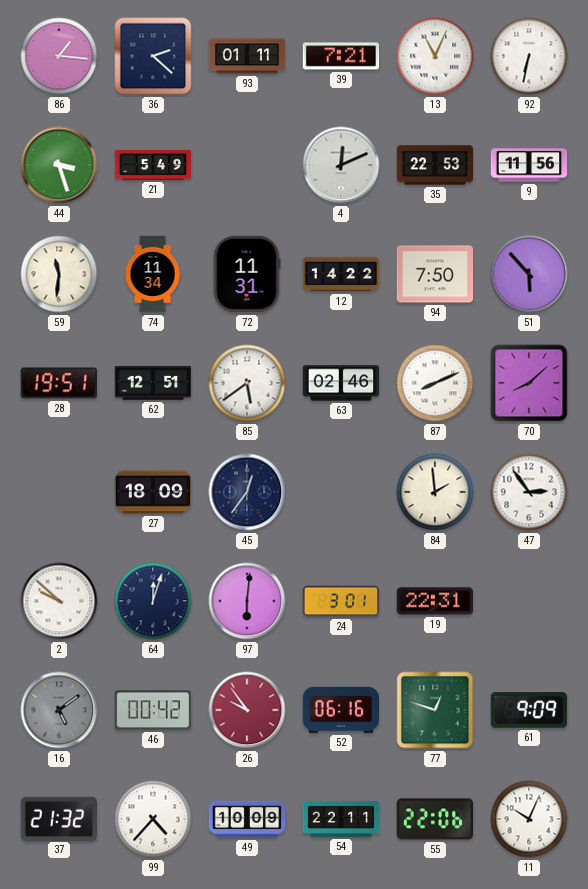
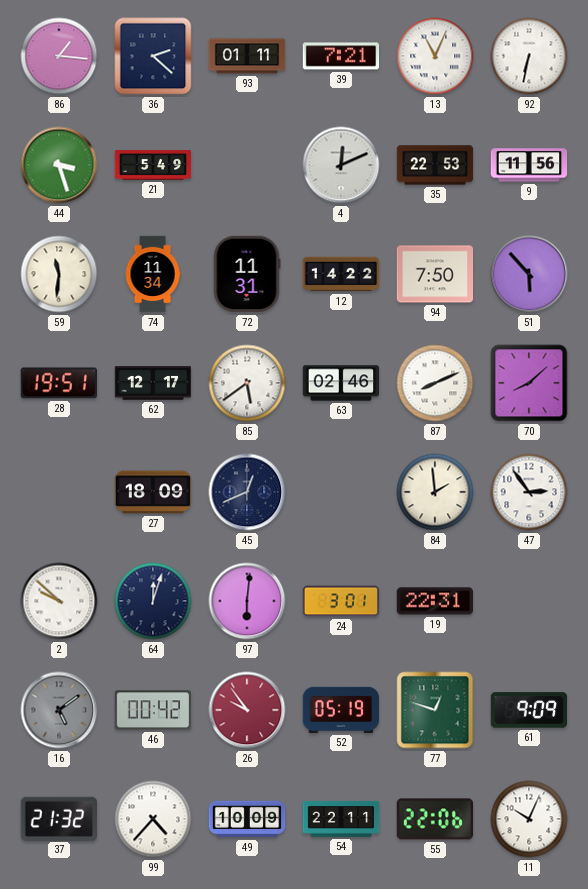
62: 12:51 -> 12:17
45: 12:36 -> 12:41
52: 06:16 -> 05:19
